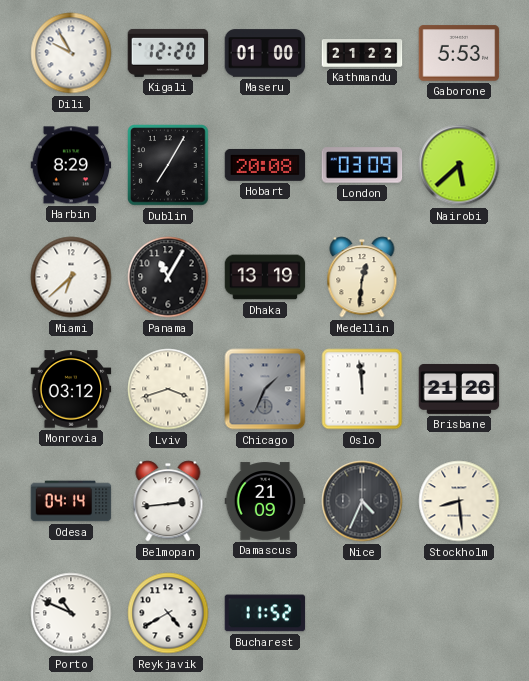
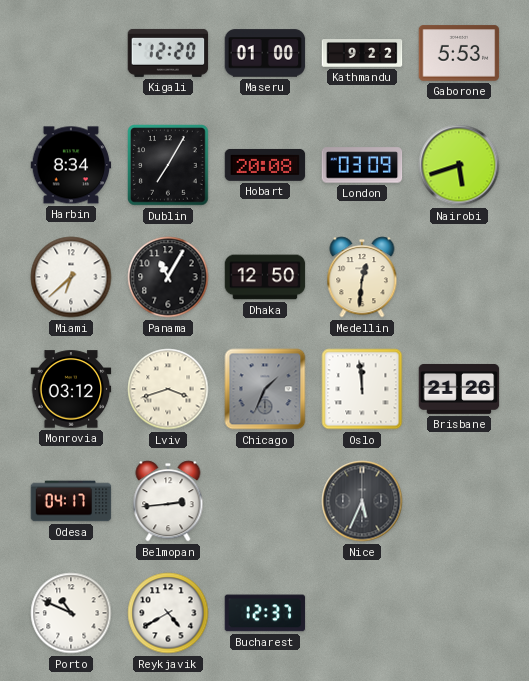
Dili: 9:55 -> none
Kathmandu: 21:22 -> 9:22
Harbin: 8:29 -> 8:34
Nairobi: 5:38 -> 5:42
Dhaka: 13:19 -> 12:50
Odesa: 04:14 -> 04:17
Damascus: 21:09 -> none
Nice: 4:34 -> 5:34
Stockholm: 8:29 -> none
Bucharest: 11:52 -> 12:37
